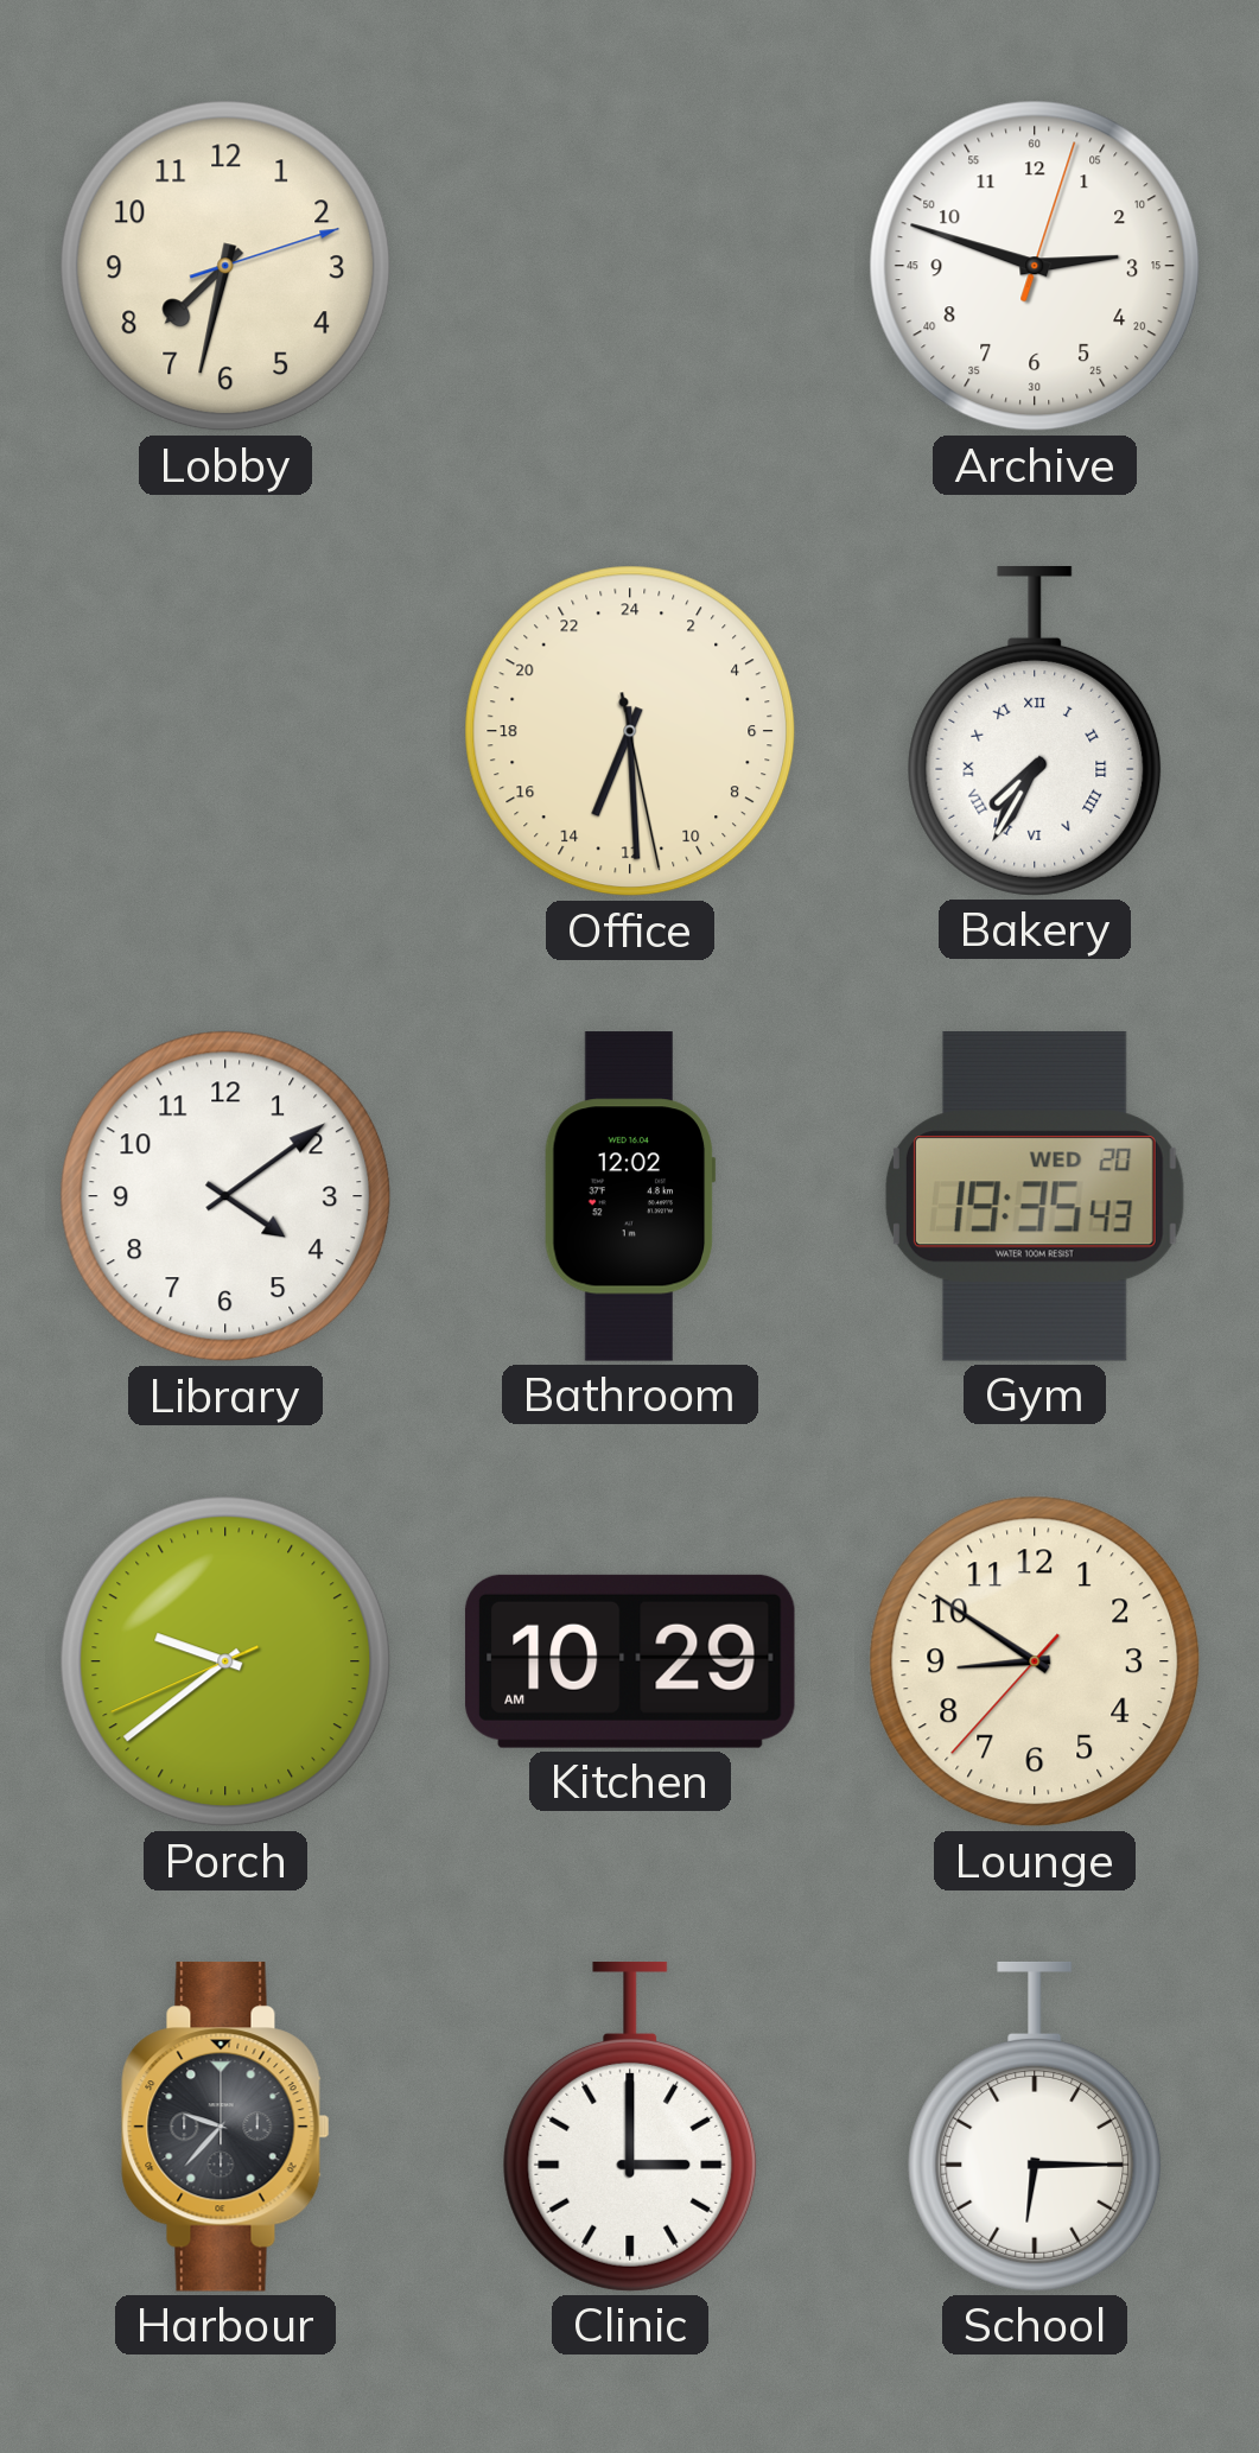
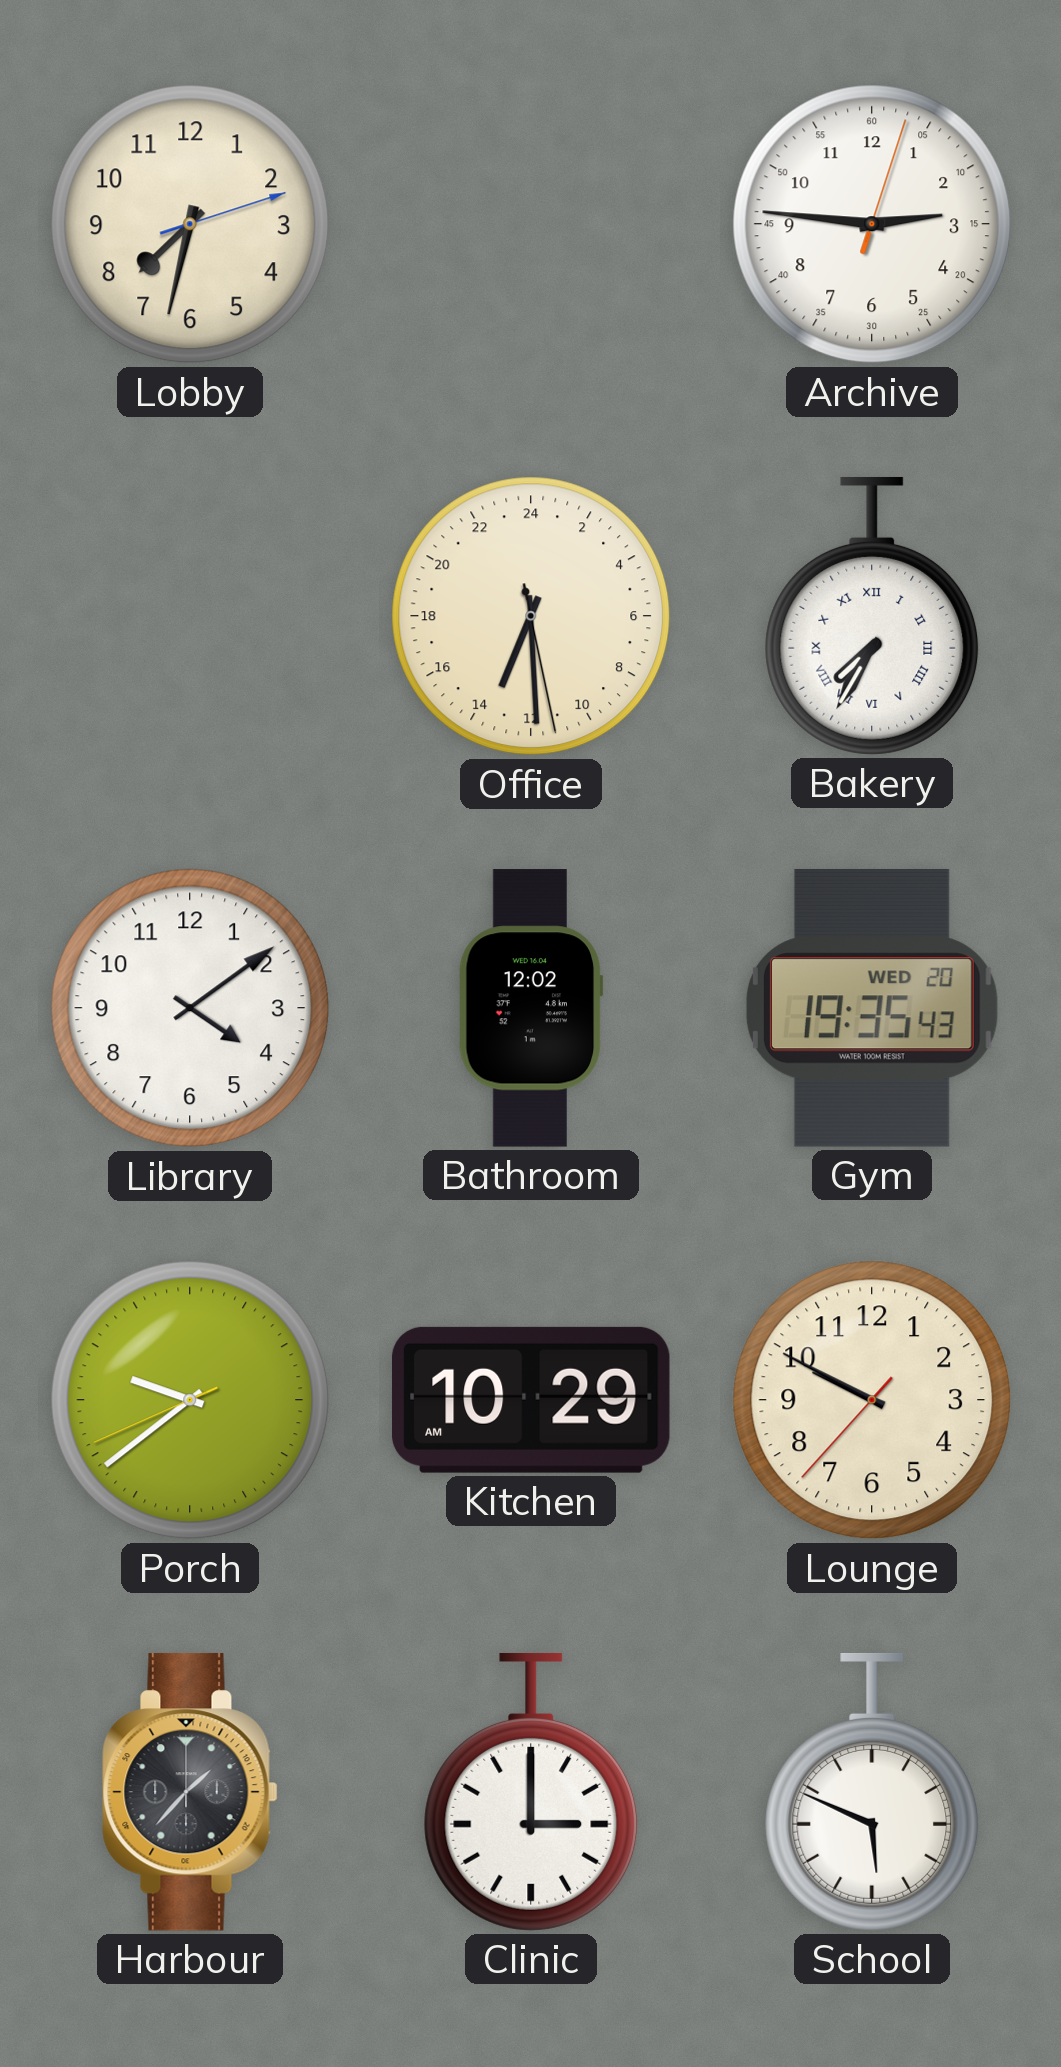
Archive: 2:48 -> 2:46
Lounge: 8:50 -> 9:49
Harbour: 9:37 -> 1:37
School: 6:15 -> 5:49
